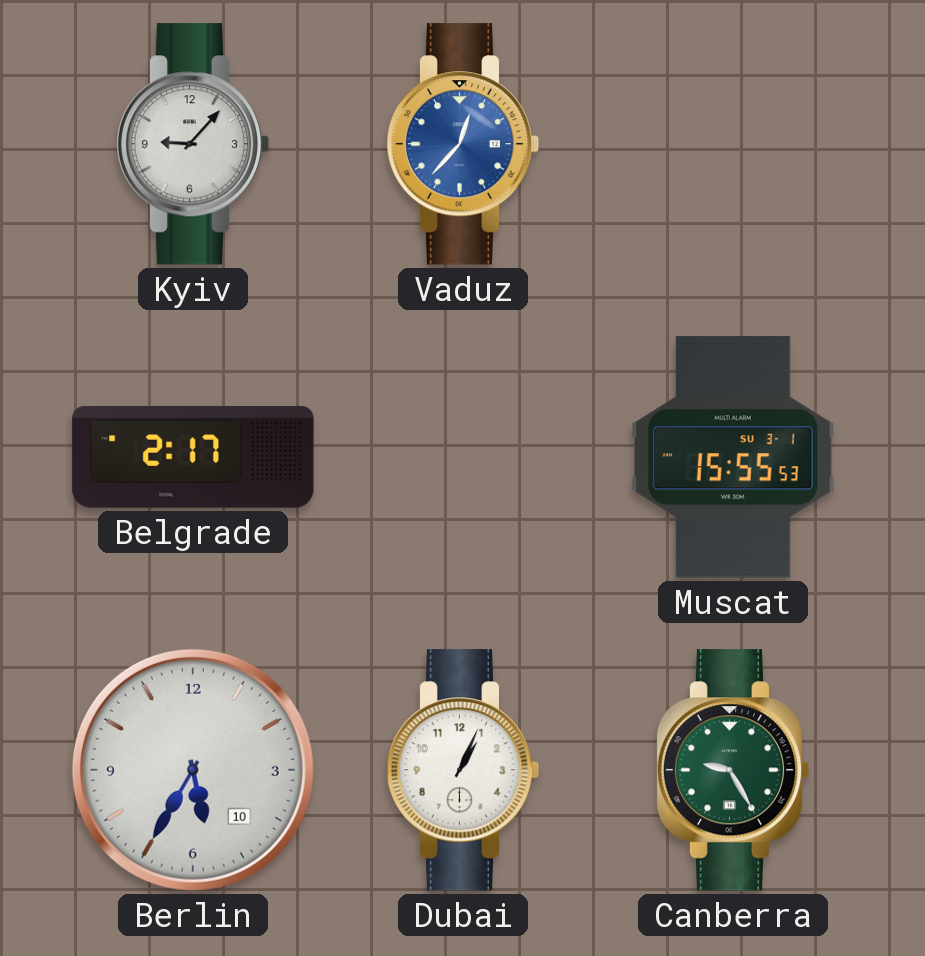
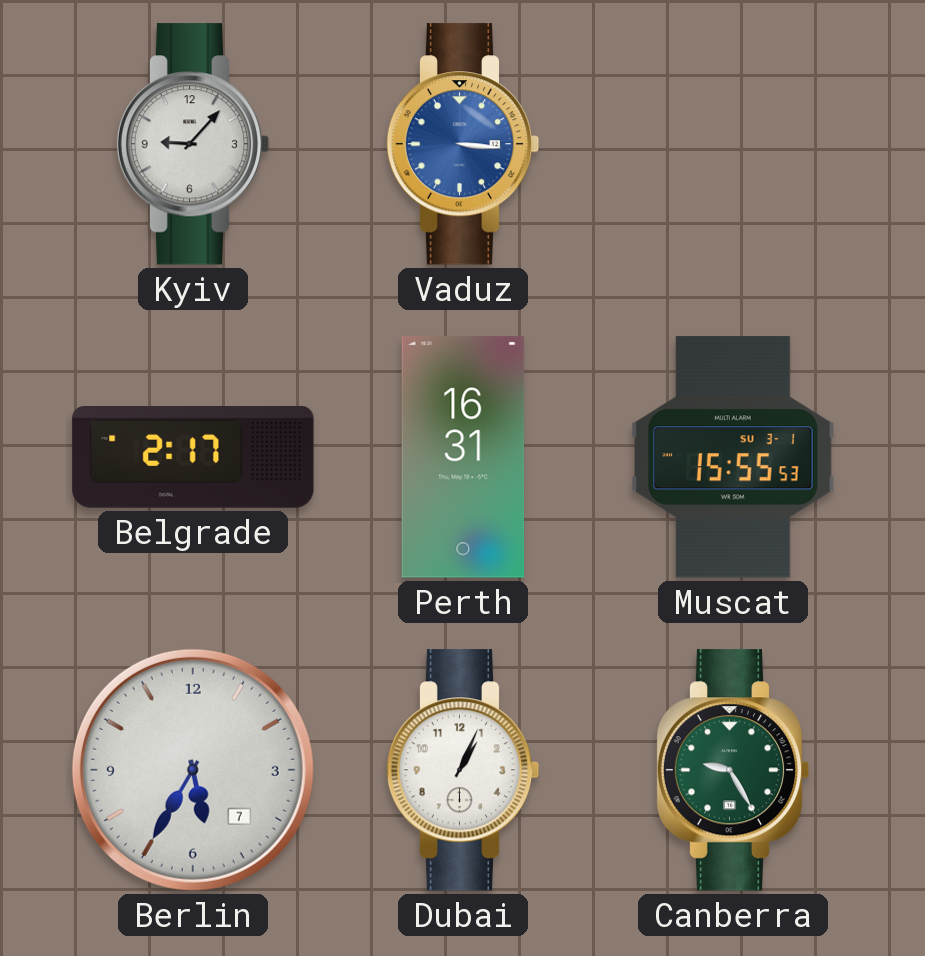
Vaduz: 12:37 -> 3:16
Perth: none -> 16:31
Berlin date: 10 -> 7
